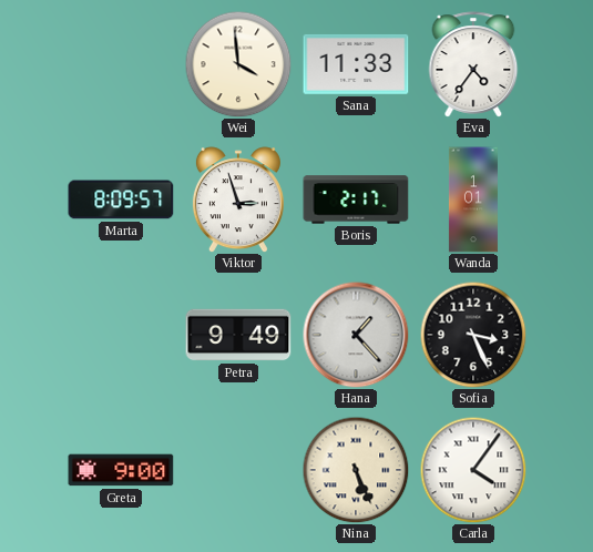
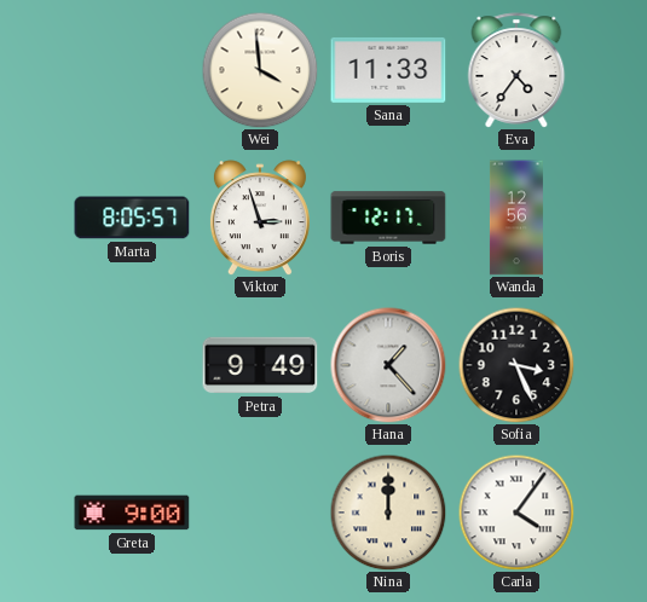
Marta: 8:09 -> 8:05
Boris: 2:17 -> 12:17
Wanda: 1:01 -> 12:56
Nina: 5:26 -> 12:00
